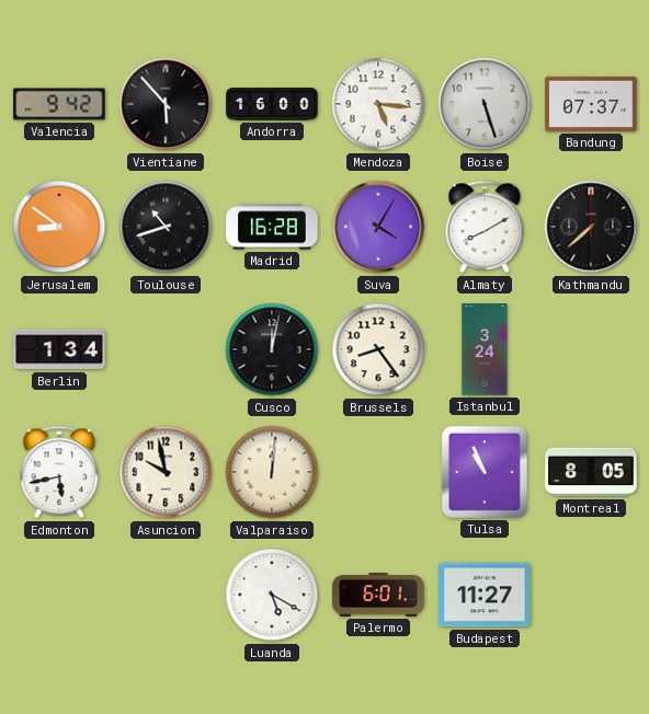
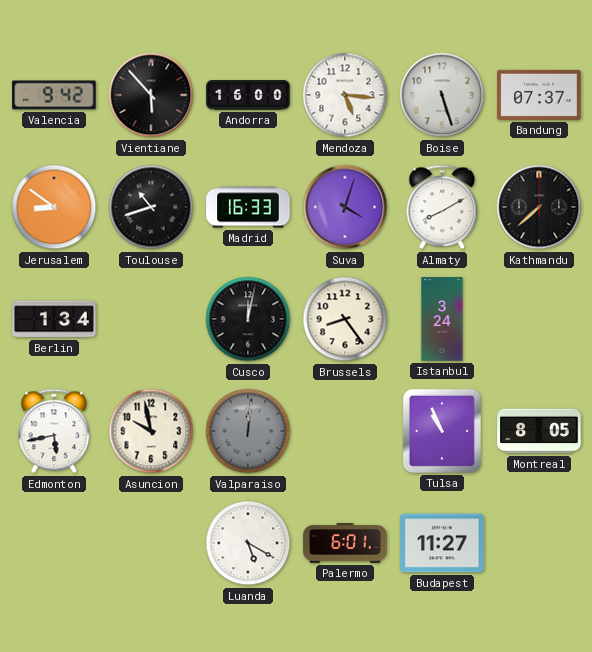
Madrid: 16:28 -> 16:33
Suva: 4:05 -> 4:03
Valparaiso dial: cream -> grey
